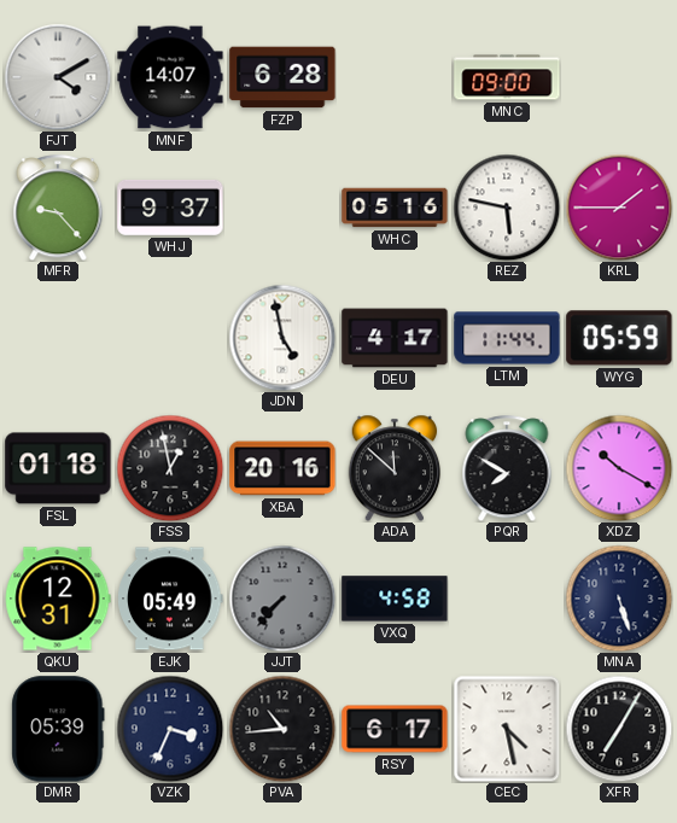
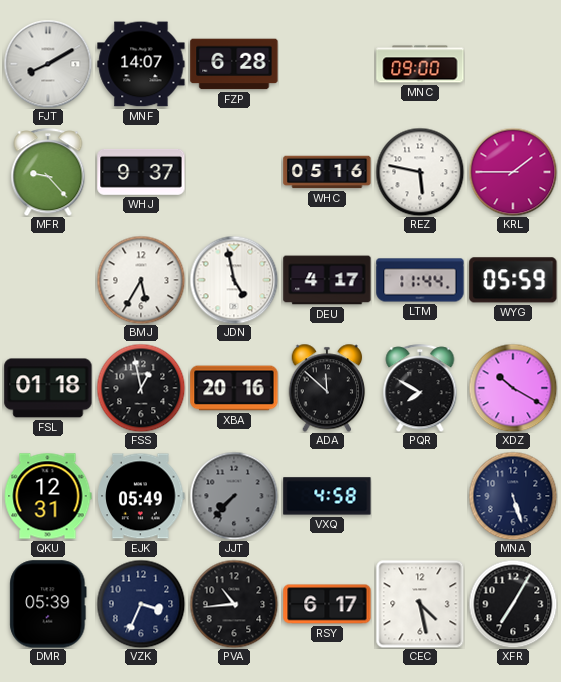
FJT: 4:10 -> 8:10
BMJ: none -> 5:35
